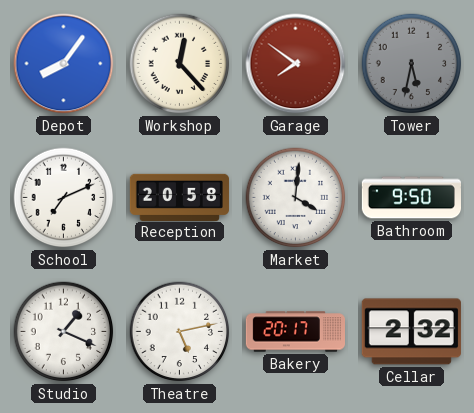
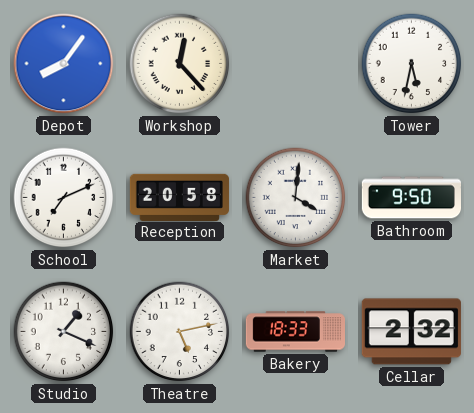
Garage: 7:51 -> none
Tower dial: grey -> white
Bakery: 20:17 -> 18:33
